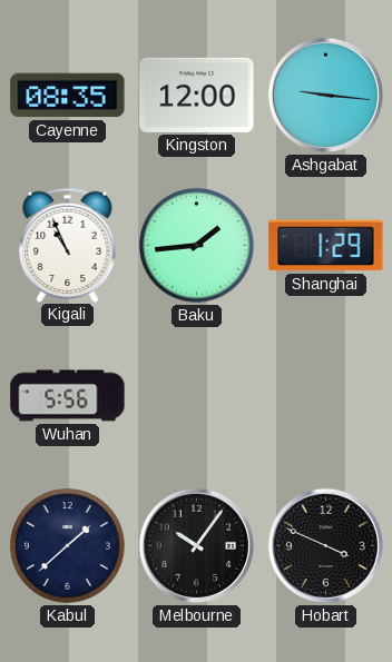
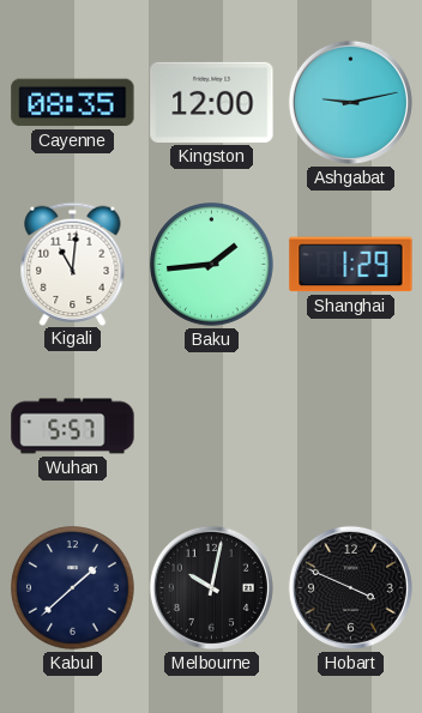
Ashgabat: 9:16 -> 9:13
Kigali: 10:56 -> 11:01
Wuhan: 5:56 -> 5:57
Melbourne: 10:06 -> 10:02
